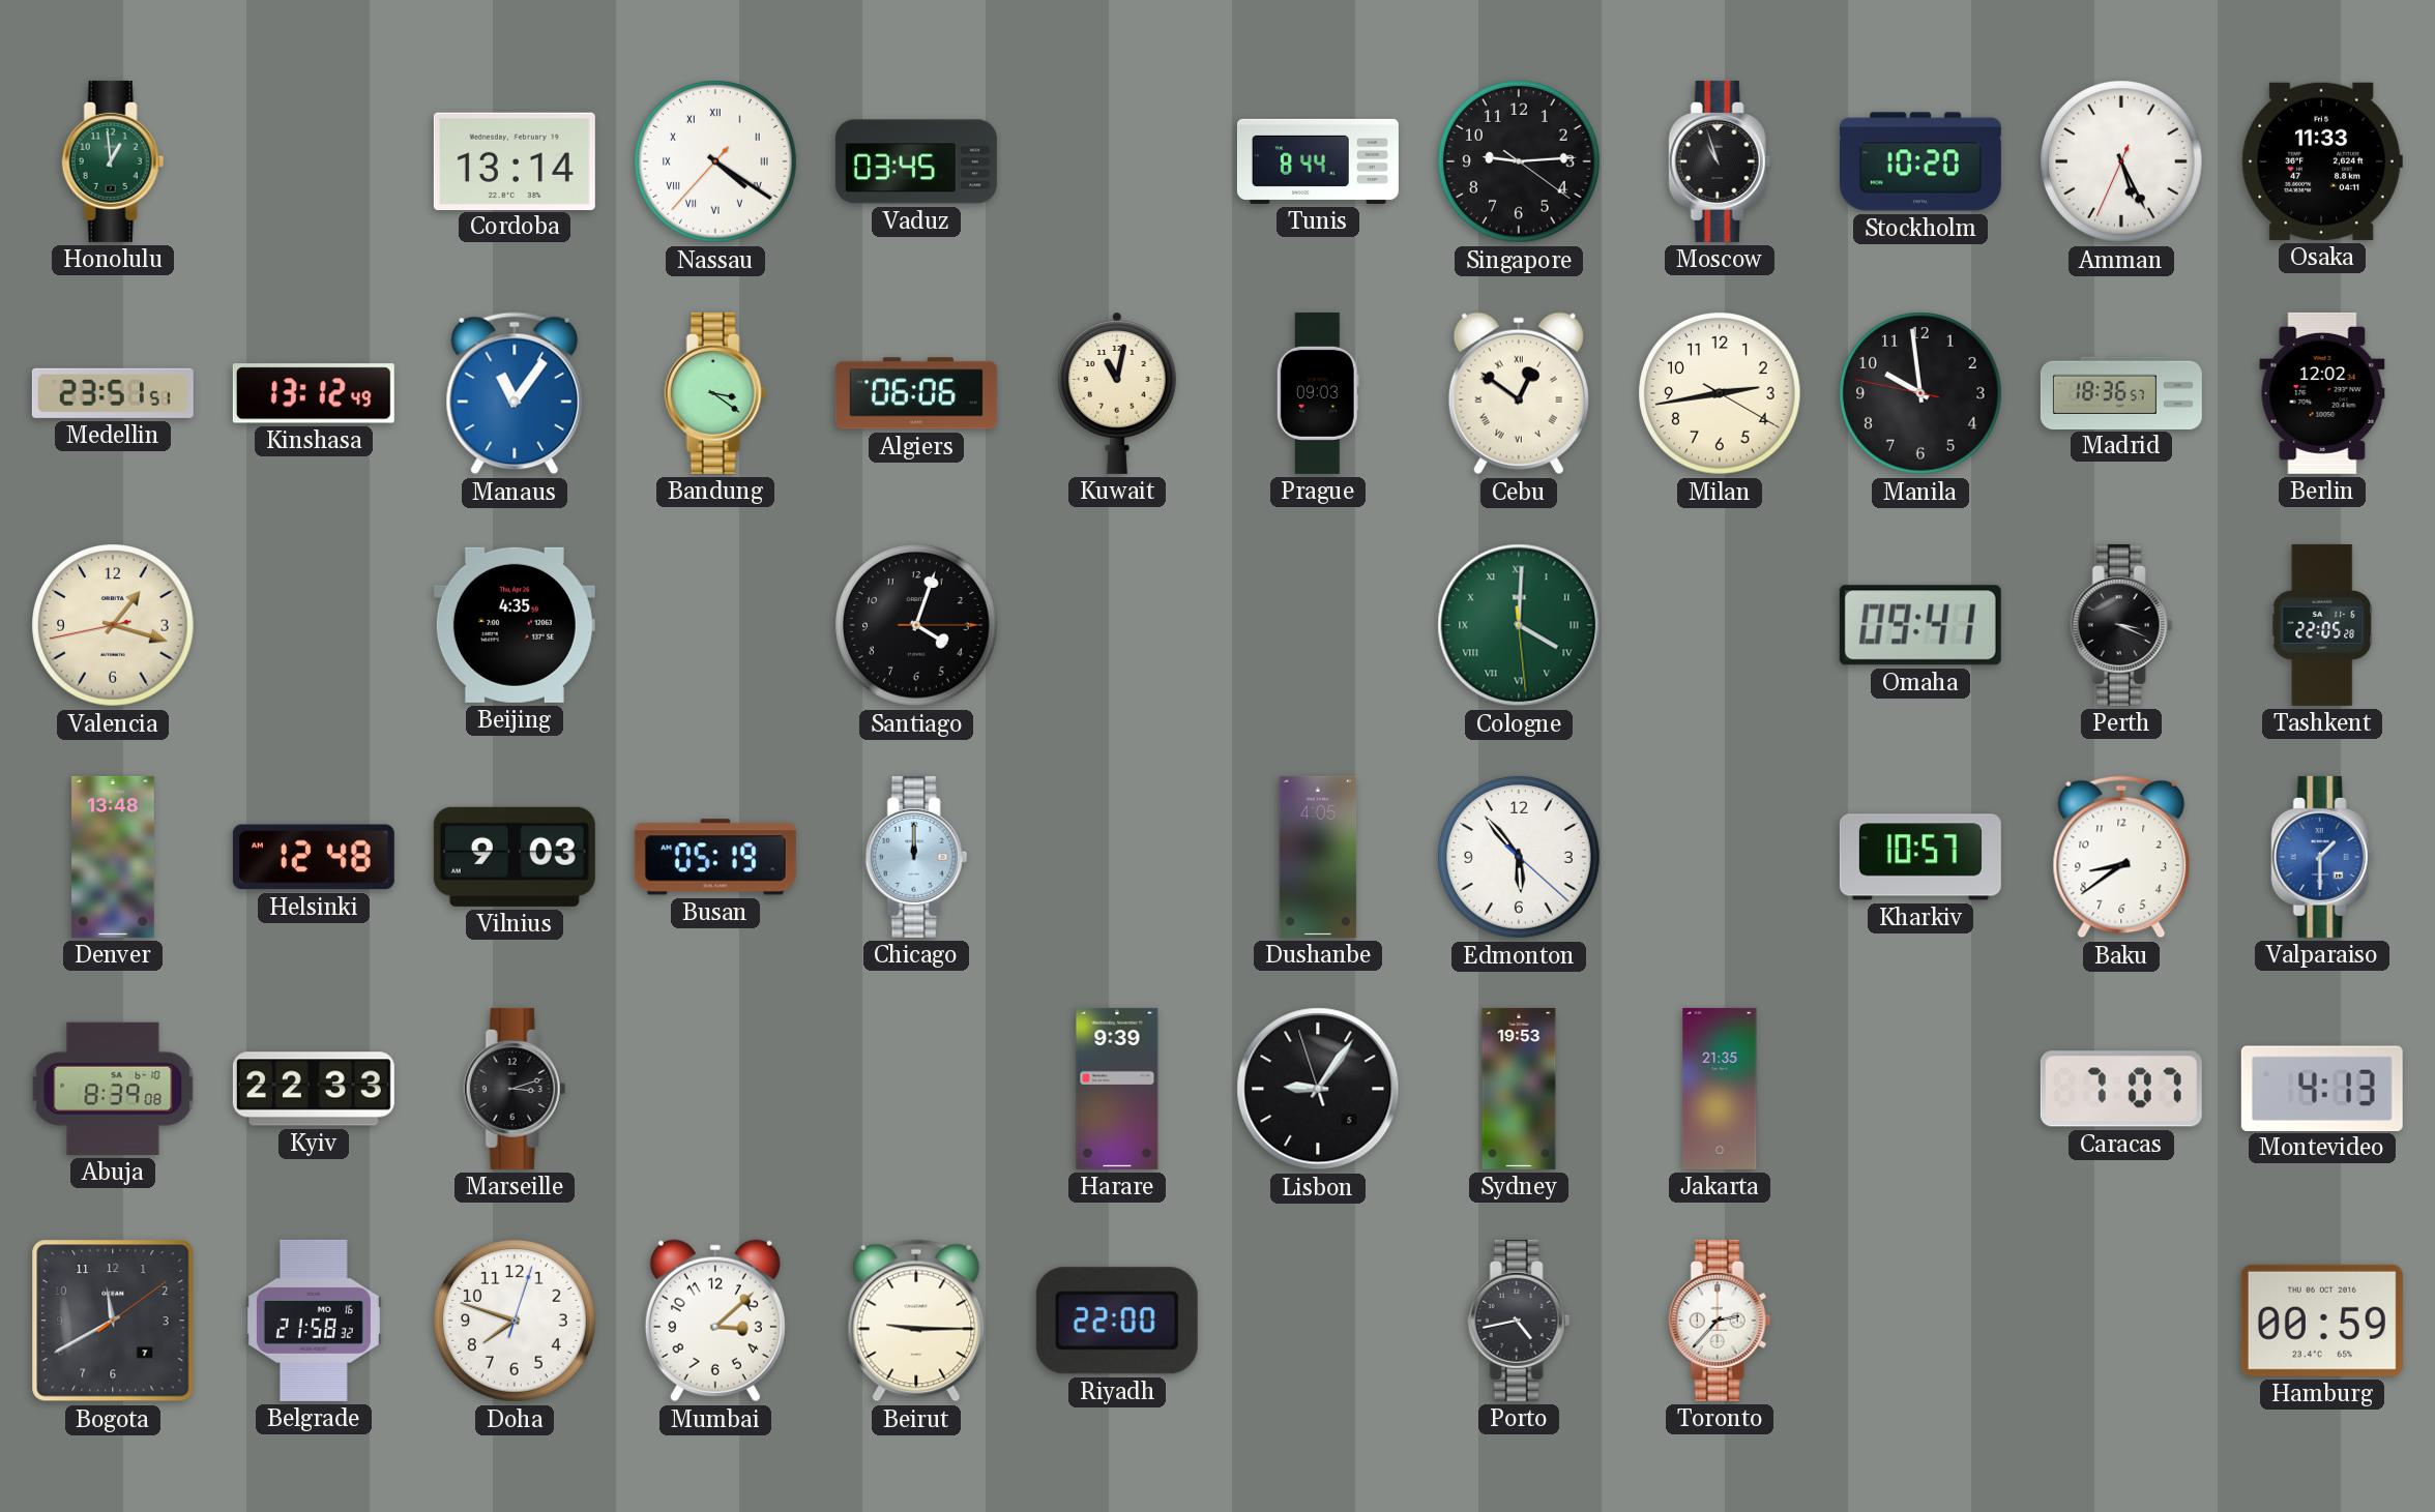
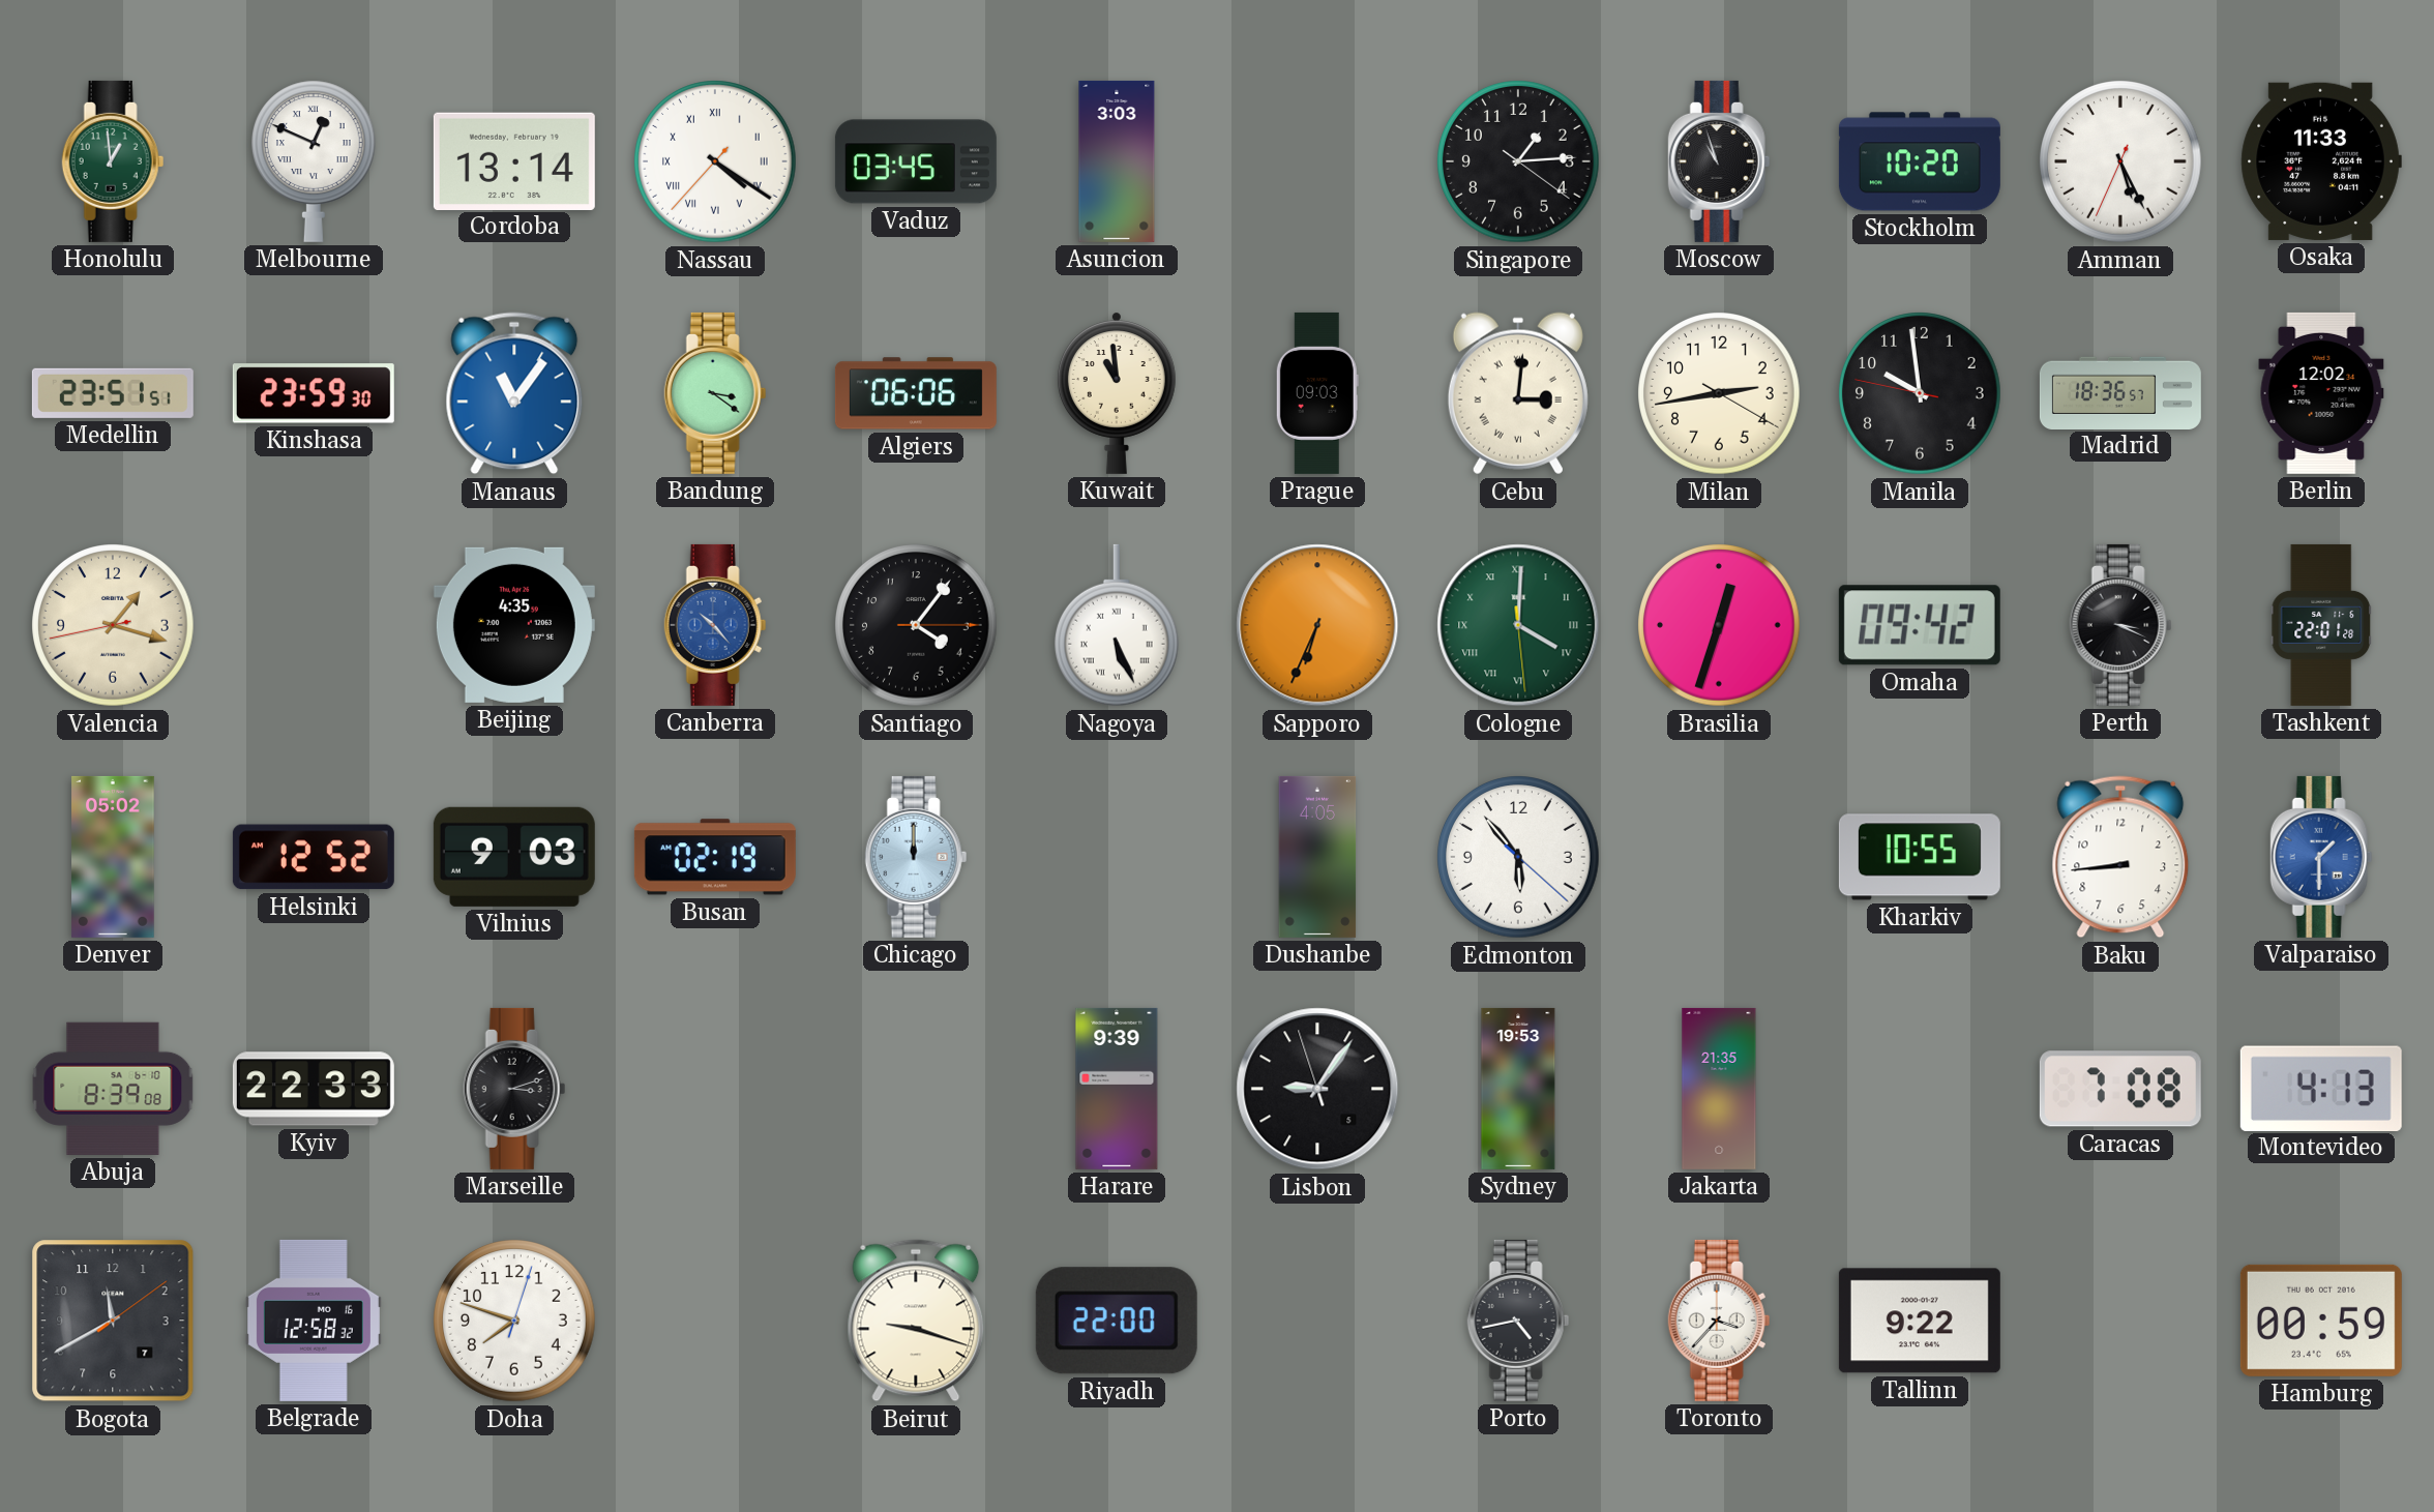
Melbourne: none -> 12:49
Asuncion: none -> 3:03
Tunis: 8:44 -> none
Singapore: 9:14 -> 1:14
Kinshasa: 13:12 -> 23:59
Kuwait: 11:02 -> 10:59
Cebu: 12:51 -> 3:01
Canberra: none -> 10:23
Santiago: 4:03 -> 4:06
Nagoya: none -> 5:26
Sapporo: none -> 6:34
Brasilia: none -> 12:33
Omaha: 09:41 -> 09:42
Tashkent: 22:05 -> 22:01
Denver: 13:48 -> 05:02
Helsinki: 12:48 -> 12:52
Busan: 05:19 -> 02:19
Kharkiv: 10:57 -> 10:55
Baku: 8:39 -> 8:44
Caracas: 7:07 -> 7:08
Belgrade: 21:58 -> 12:58
Mumbai: 3:08 -> none
Beirut: 9:15 -> 9:18
Toronto: 2:37 -> 3:37
Tallinn: none -> 9:22
